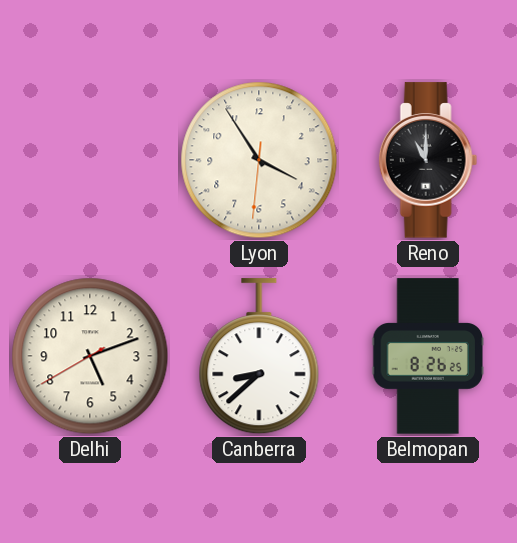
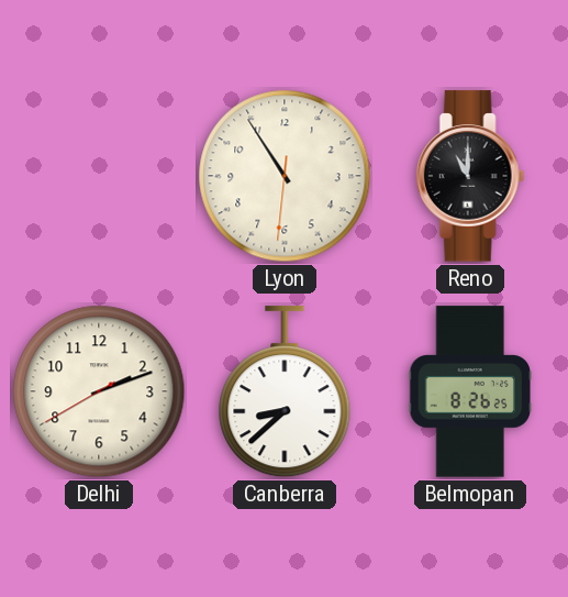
Lyon: 3:54 -> 10:54
Delhi: 5:11 -> 2:11
